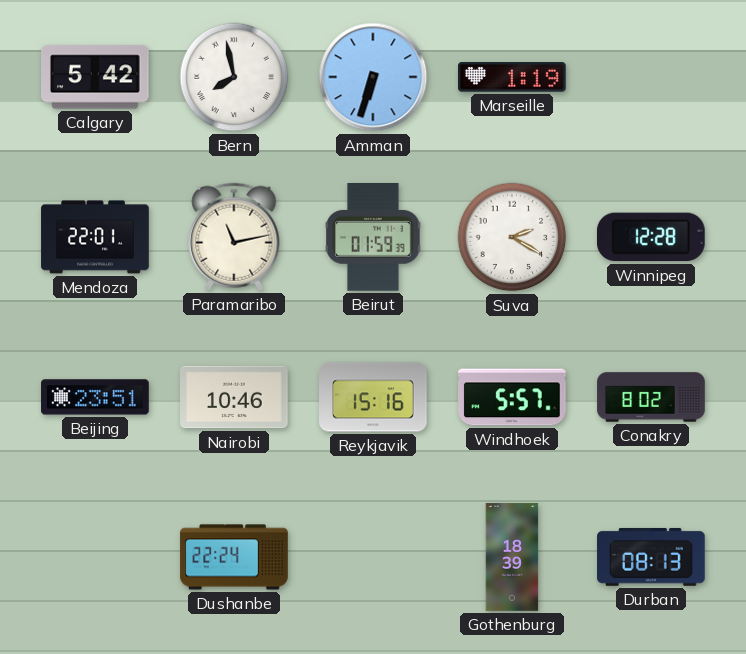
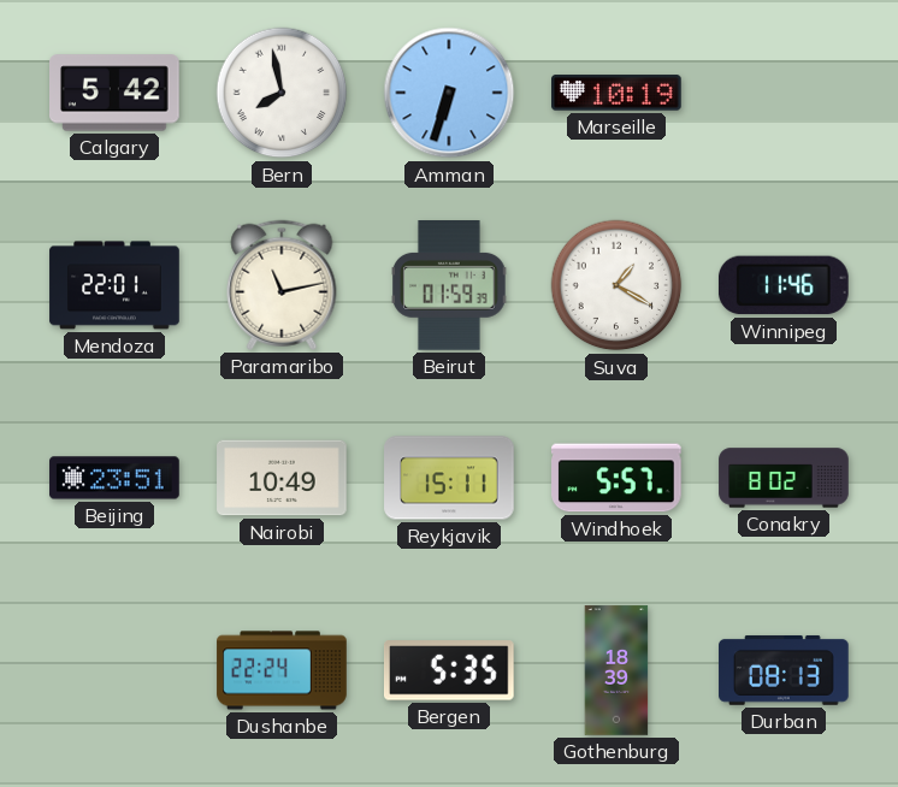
Marseille: 1:19 -> 10:19
Suva: 2:20 -> 1:20
Winnipeg: 12:28 -> 11:46
Nairobi: 10:46 -> 10:49
Reykjavik: 15:16 -> 15:11
Bergen: none -> 5:35
